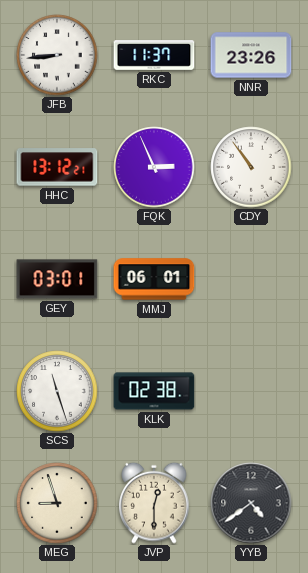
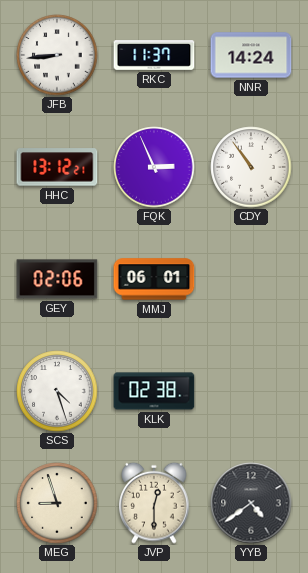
NNR: 23:26 -> 14:24
GEY: 03:01 -> 02:06
SCS: 11:27 -> 4:27
